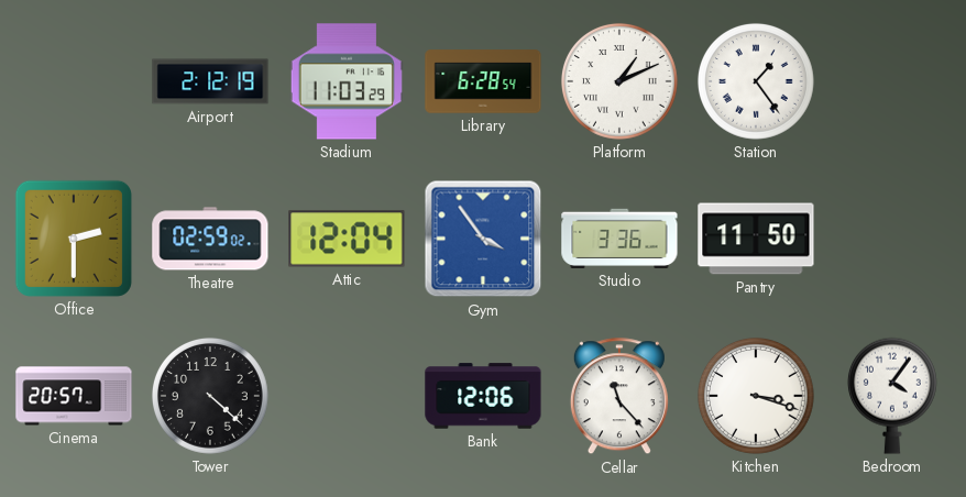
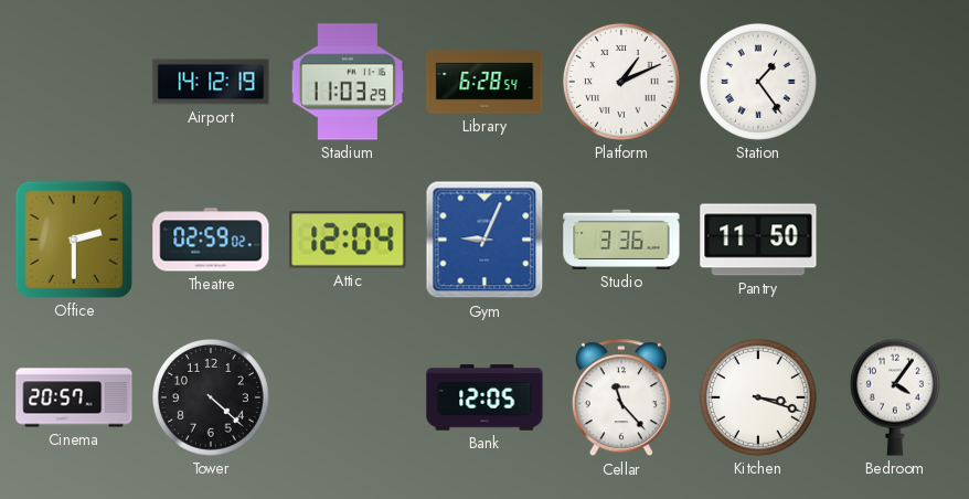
Airport: 2:12 -> 14:12
Gym: 3:54 -> 9:04
Bank: 12:06 -> 12:05
